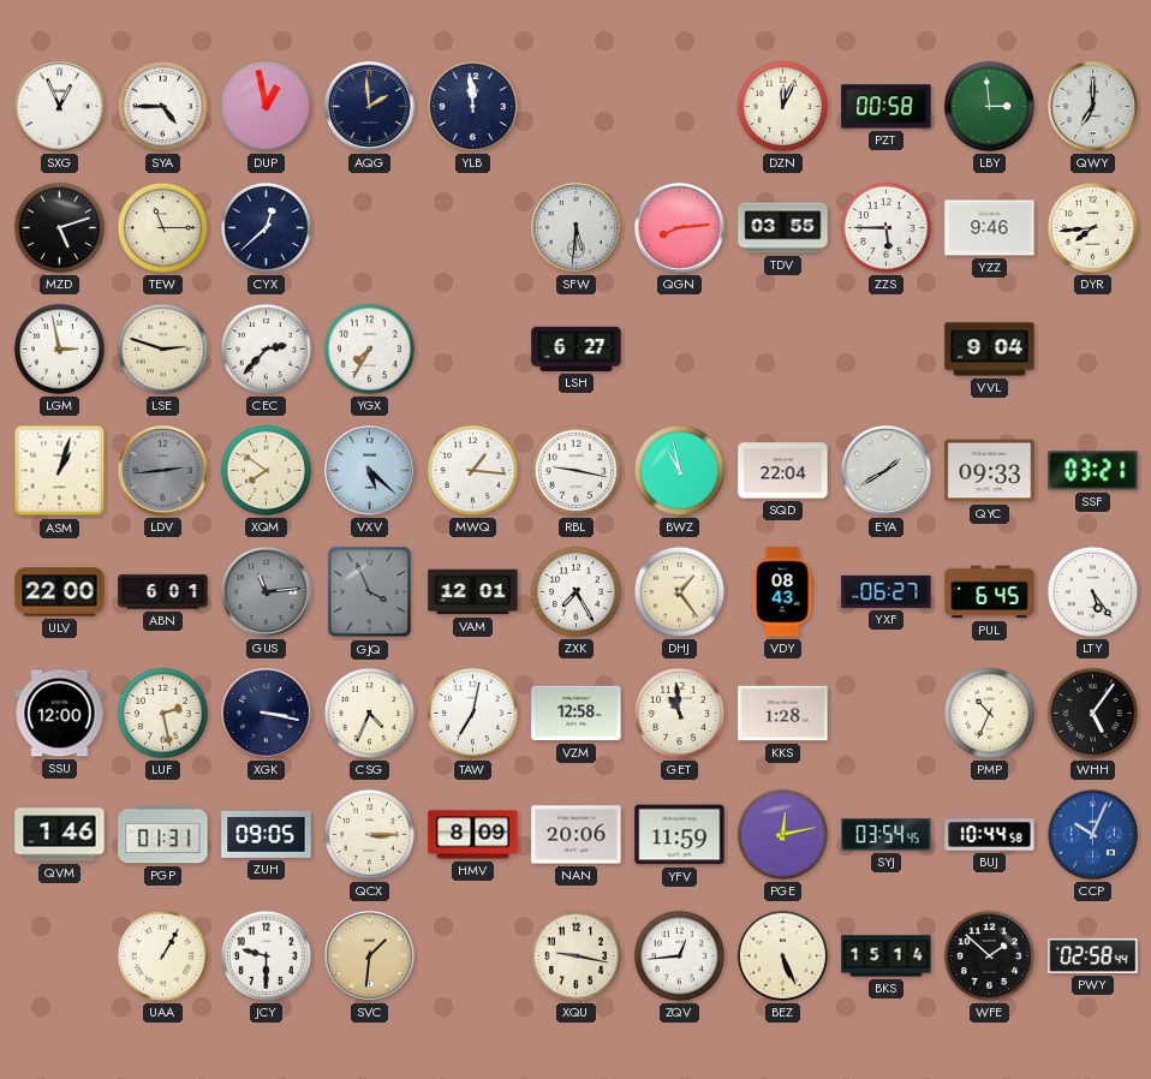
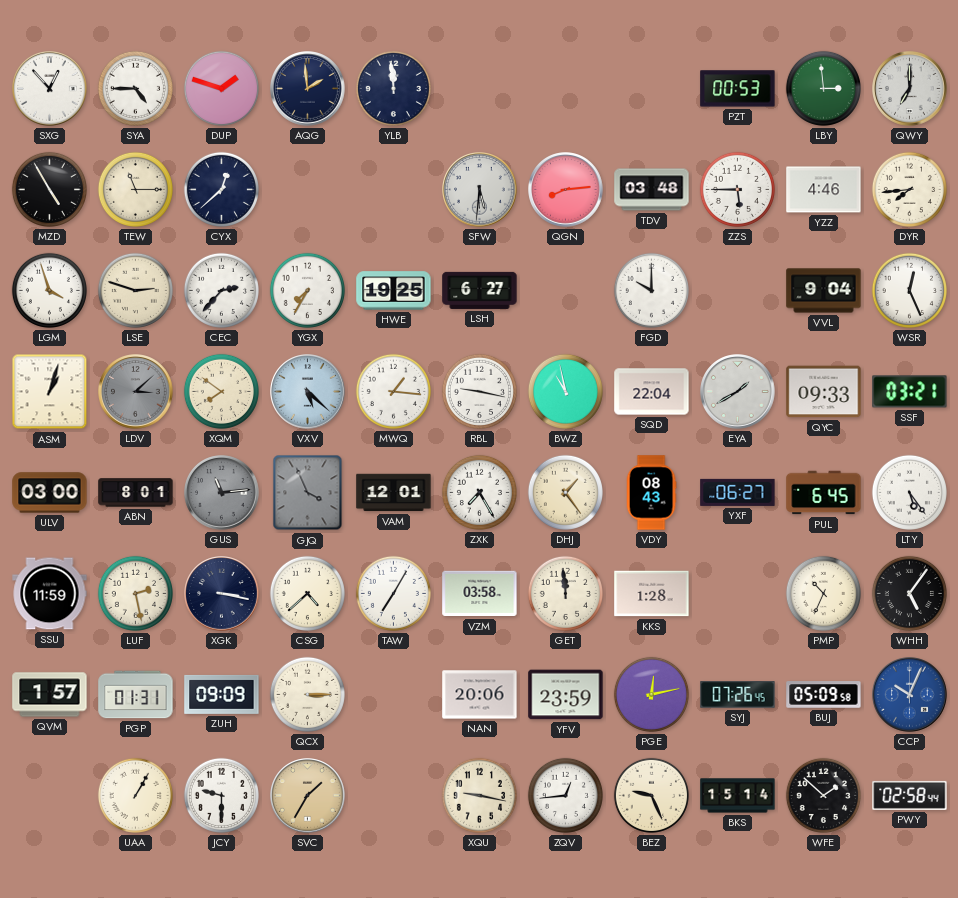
SXG: 12:56 -> 12:53
DUP: 12:58 -> 1:48
DZN: 12:04 -> none
PZT: 00:58 -> 00:53
MZD: 5:12 -> 4:55
TDV: 03:55 -> 03:48
YZZ: 9:46 -> 4:46
LGM: 2:58 -> 3:57
HWE: none -> 19:25
FGD: none -> 10:00
WSR: none -> 12:26
LDV: 2:44 -> 3:08
ULV: 22:00 -> 03:00
ABN: 6:01 -> 8:01
SSU: 12:00 -> 11:59
CSG: 4:34 -> 4:38
TAW: 7:02 -> 7:05
VZM: 12:58 -> 03:58
GET: 10:59 -> 11:59
QVM: 1:46 -> 1:57
ZUH: 09:05 -> 09:09
HMV: 8:09 -> none
YFV: 11:59 -> 23:59
SYJ: 03:54 -> 07:26
BUJ: 10:44 -> 05:09
SVC: 1:31 -> 1:35
BEZ: 5:26 -> 9:26
